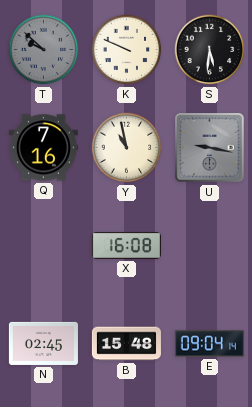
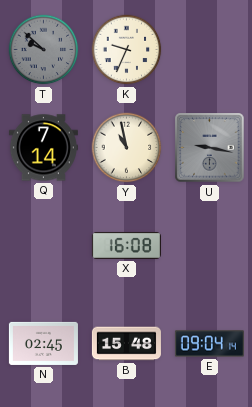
K: 9:49 -> 9:34
S: 5:31 -> none
Q: 7:16 -> 7:14
